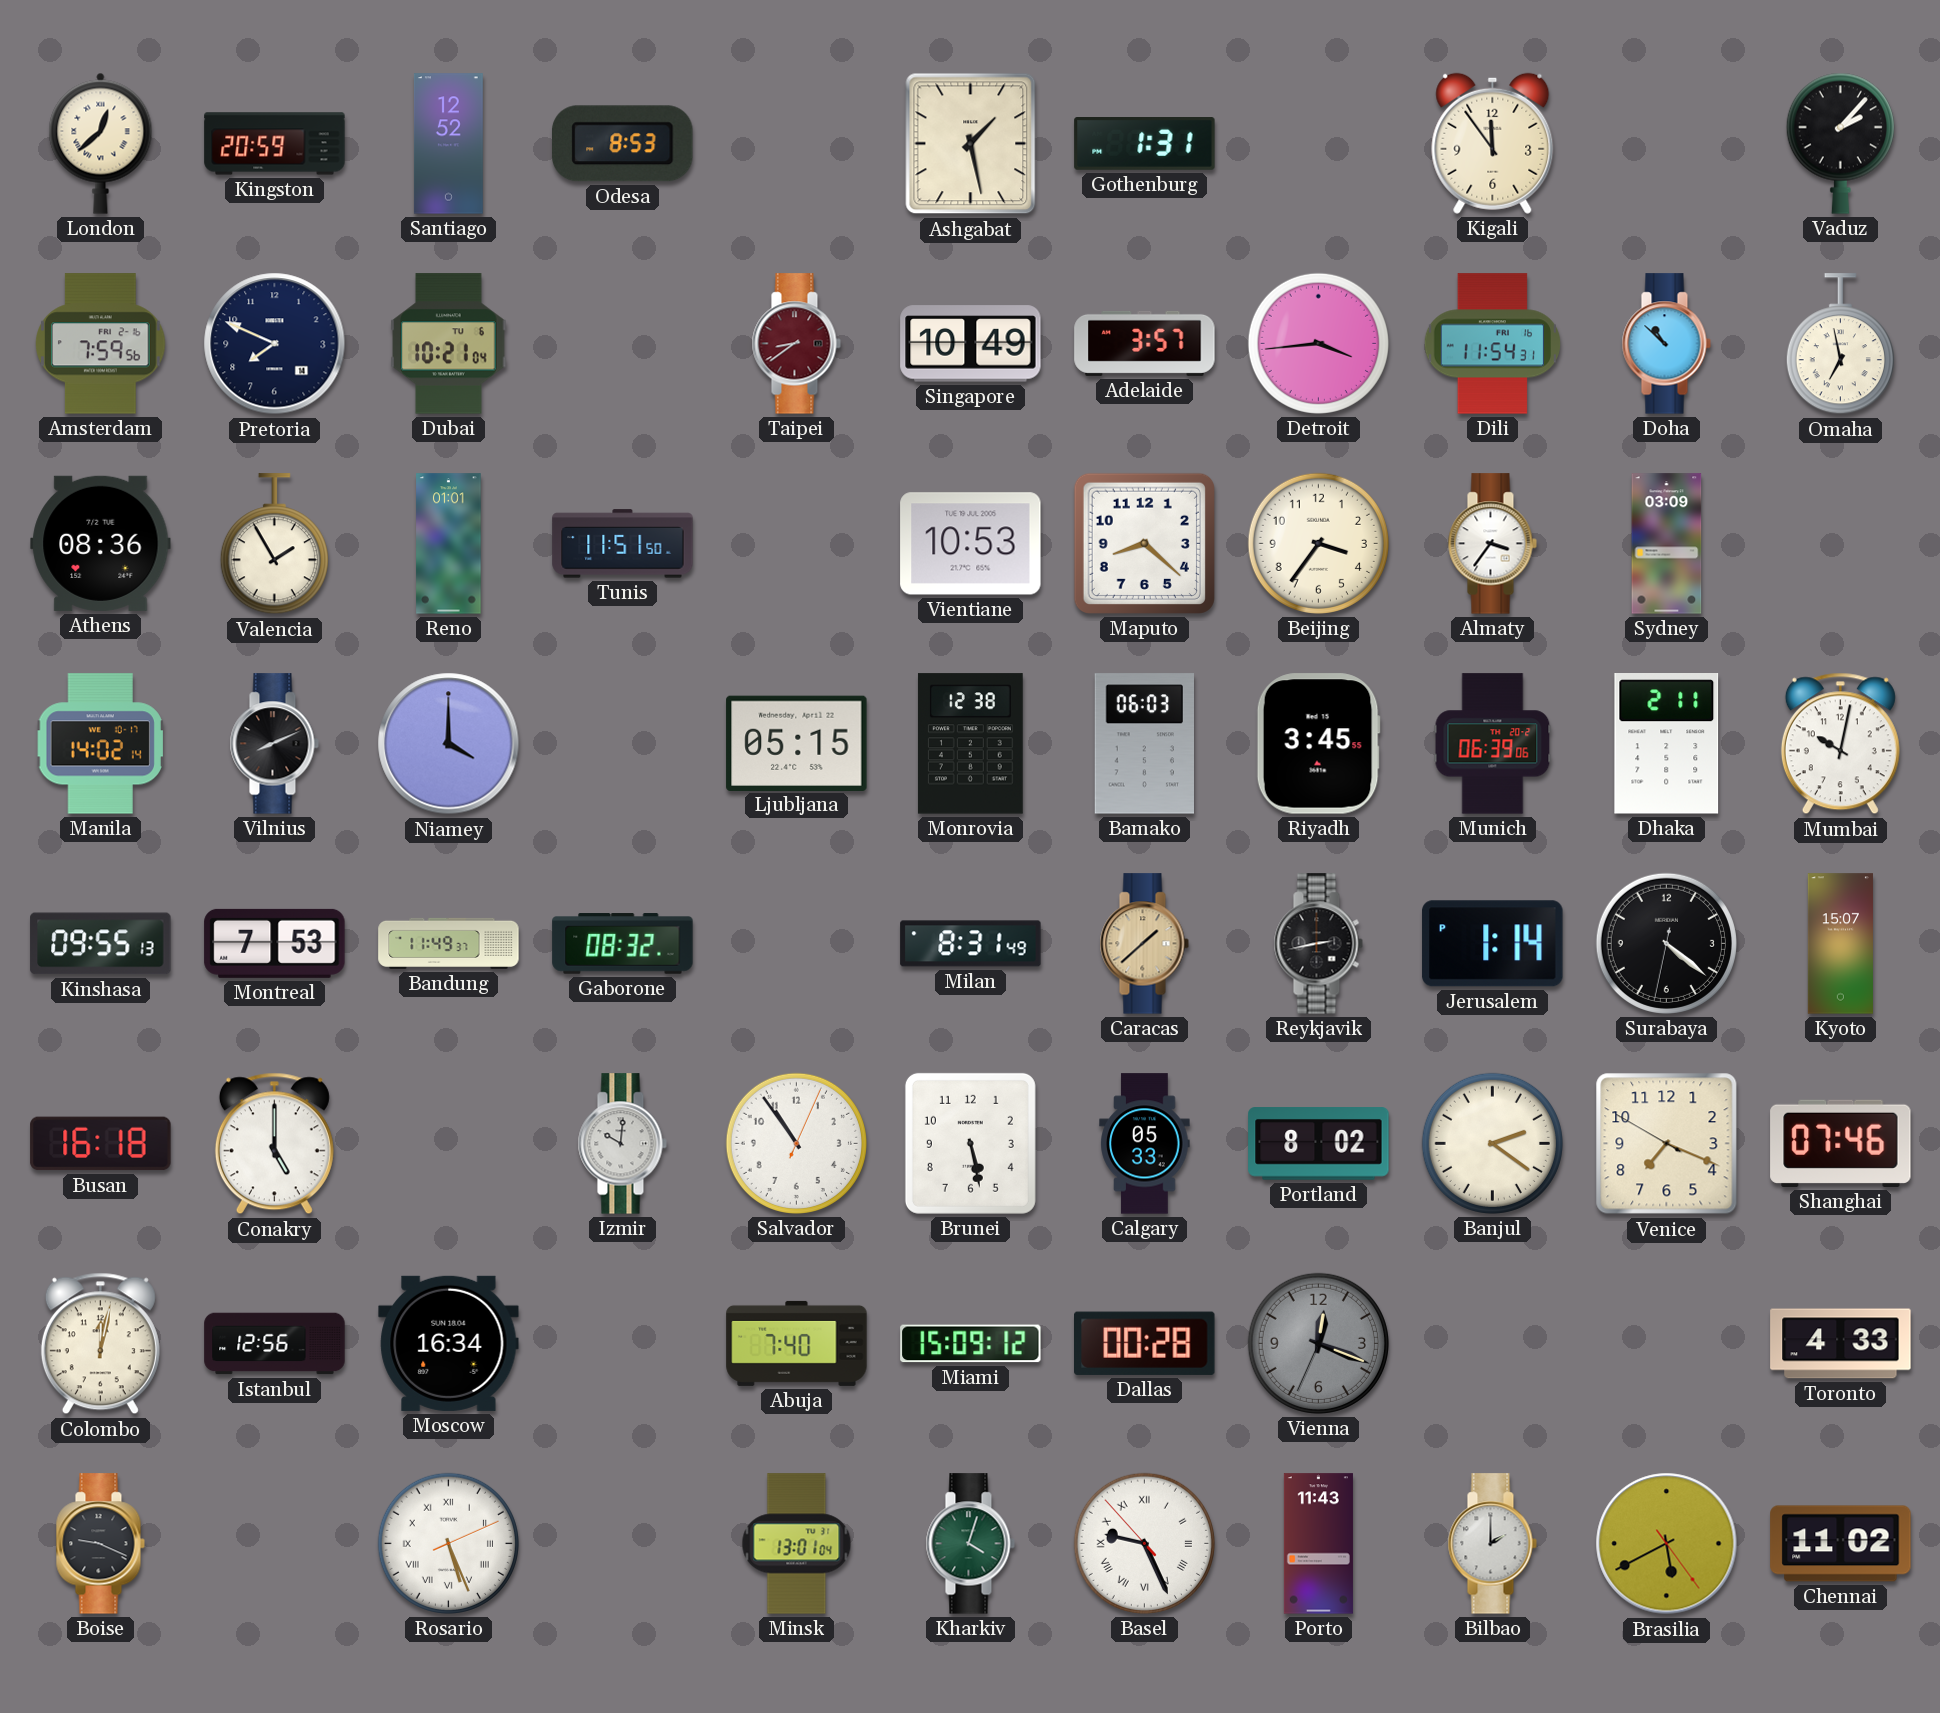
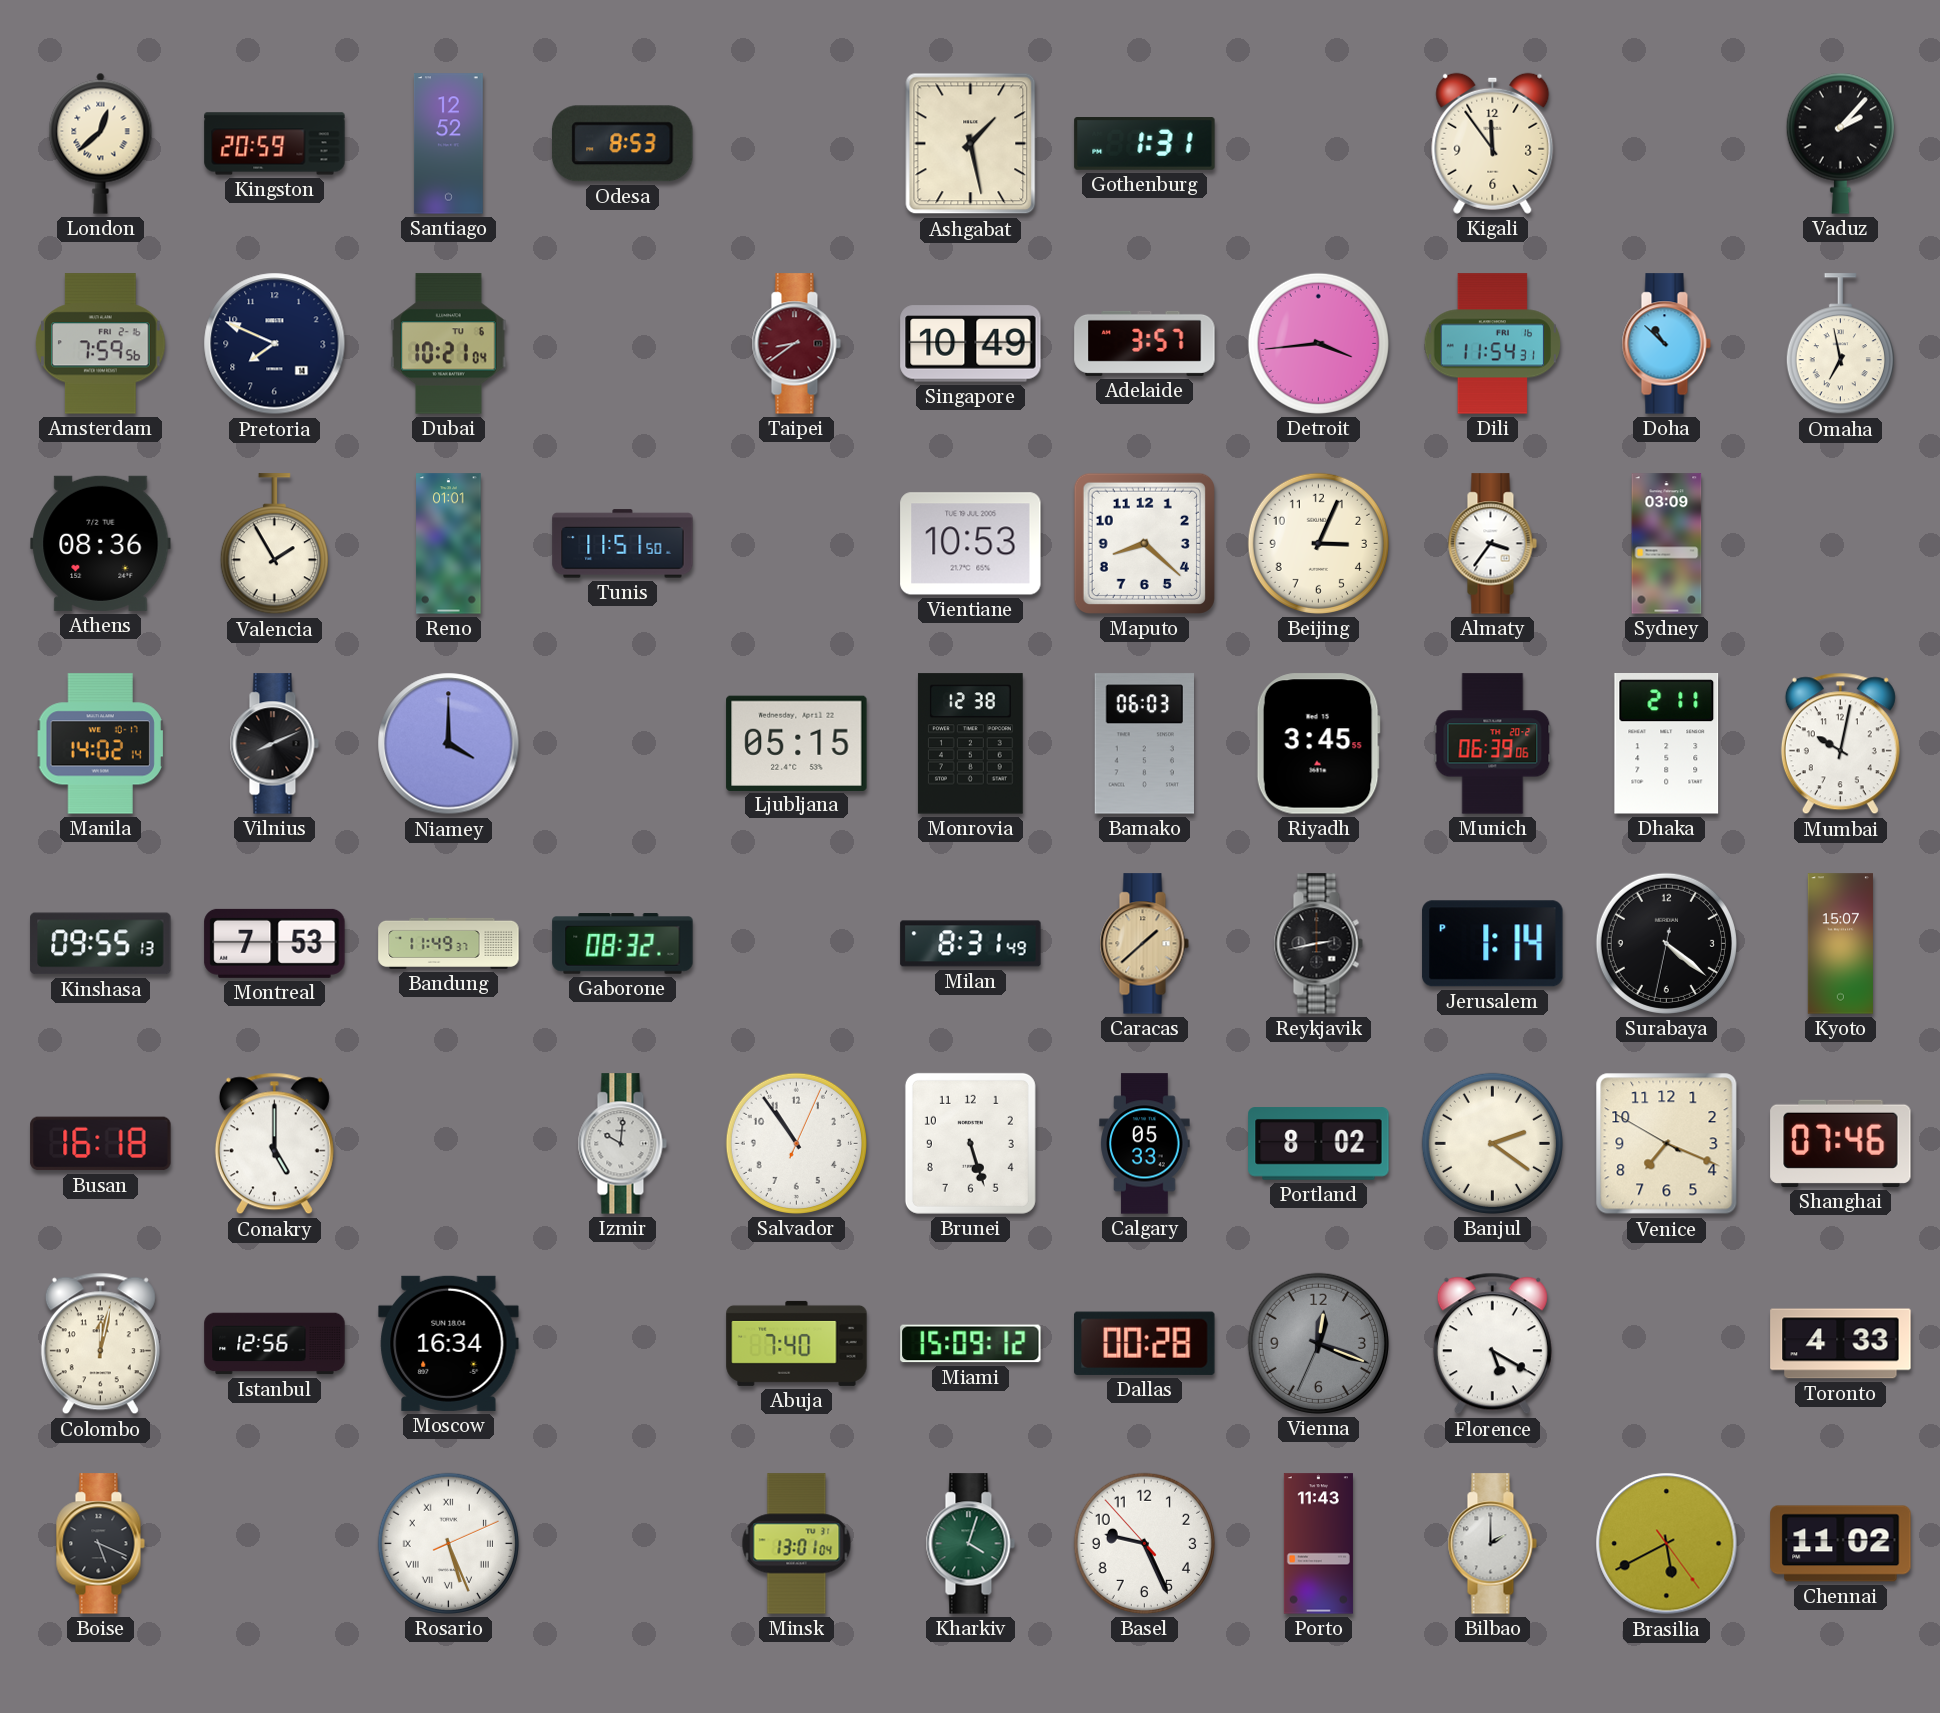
Beijing: 3:36 -> 3:04
Brunei: 5:28 -> 5:27
Florence: none -> 5:20
Boise: 9:19 -> 5:19
Basel numerals: Roman -> Arabic
